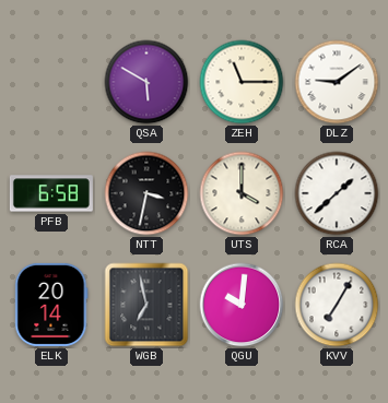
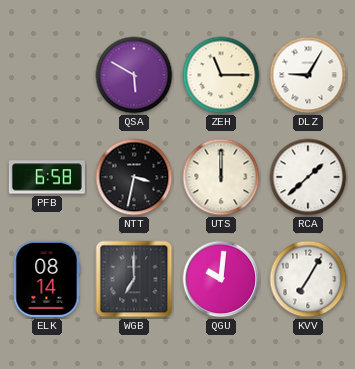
DLZ: 9:09 -> 9:05
UTS: 4:00 -> 12:00
ELK: 20:14 -> 08:14
WGB: 6:58 -> 7:00
